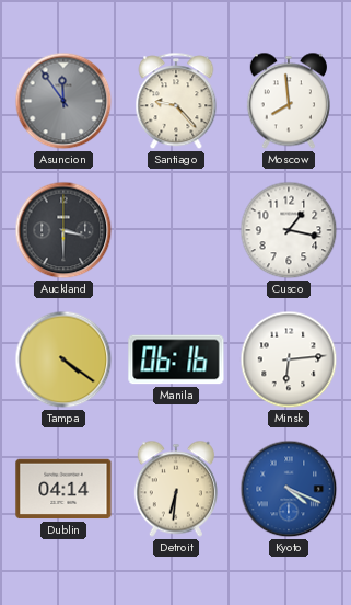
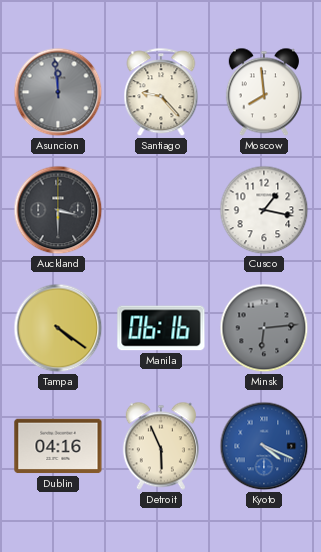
Asuncion: 11:54 -> 11:59
Minsk dial: white -> grey
Dublin: 04:14 -> 04:16
Detroit: 6:31 -> 5:56
